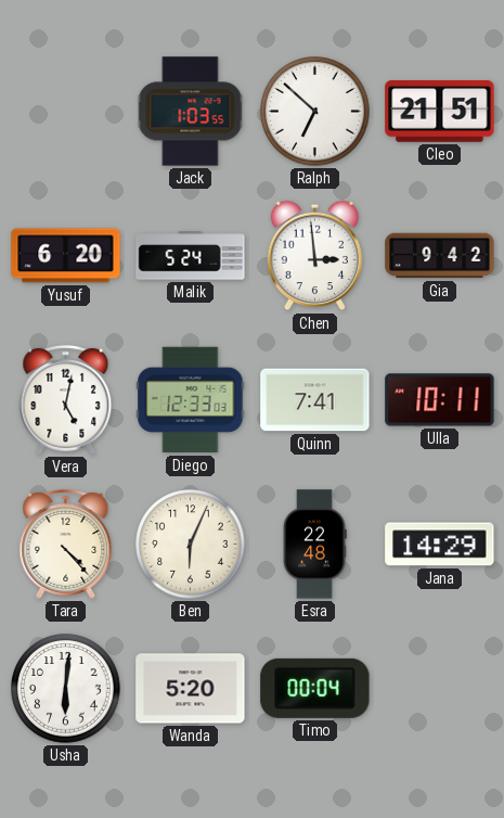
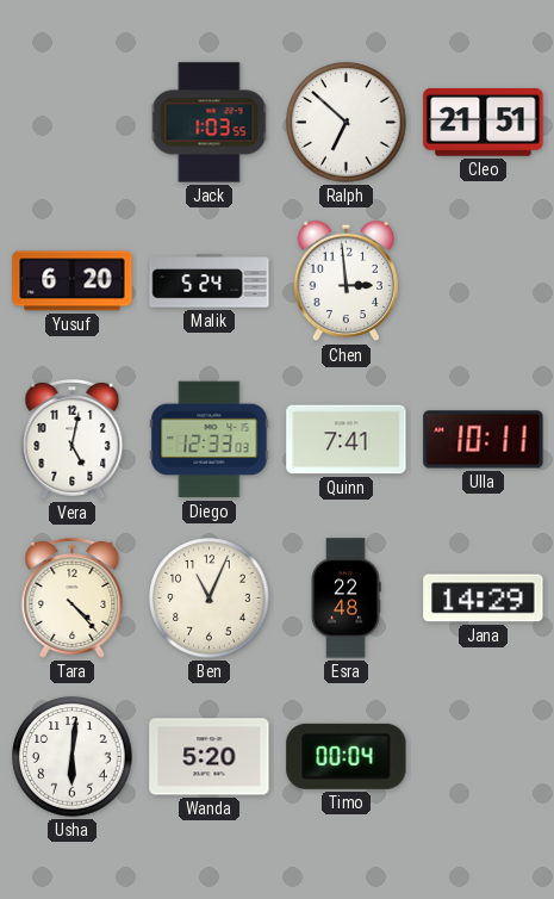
Gia: 9:42 -> none
Ben: 6:04 -> 11:04
